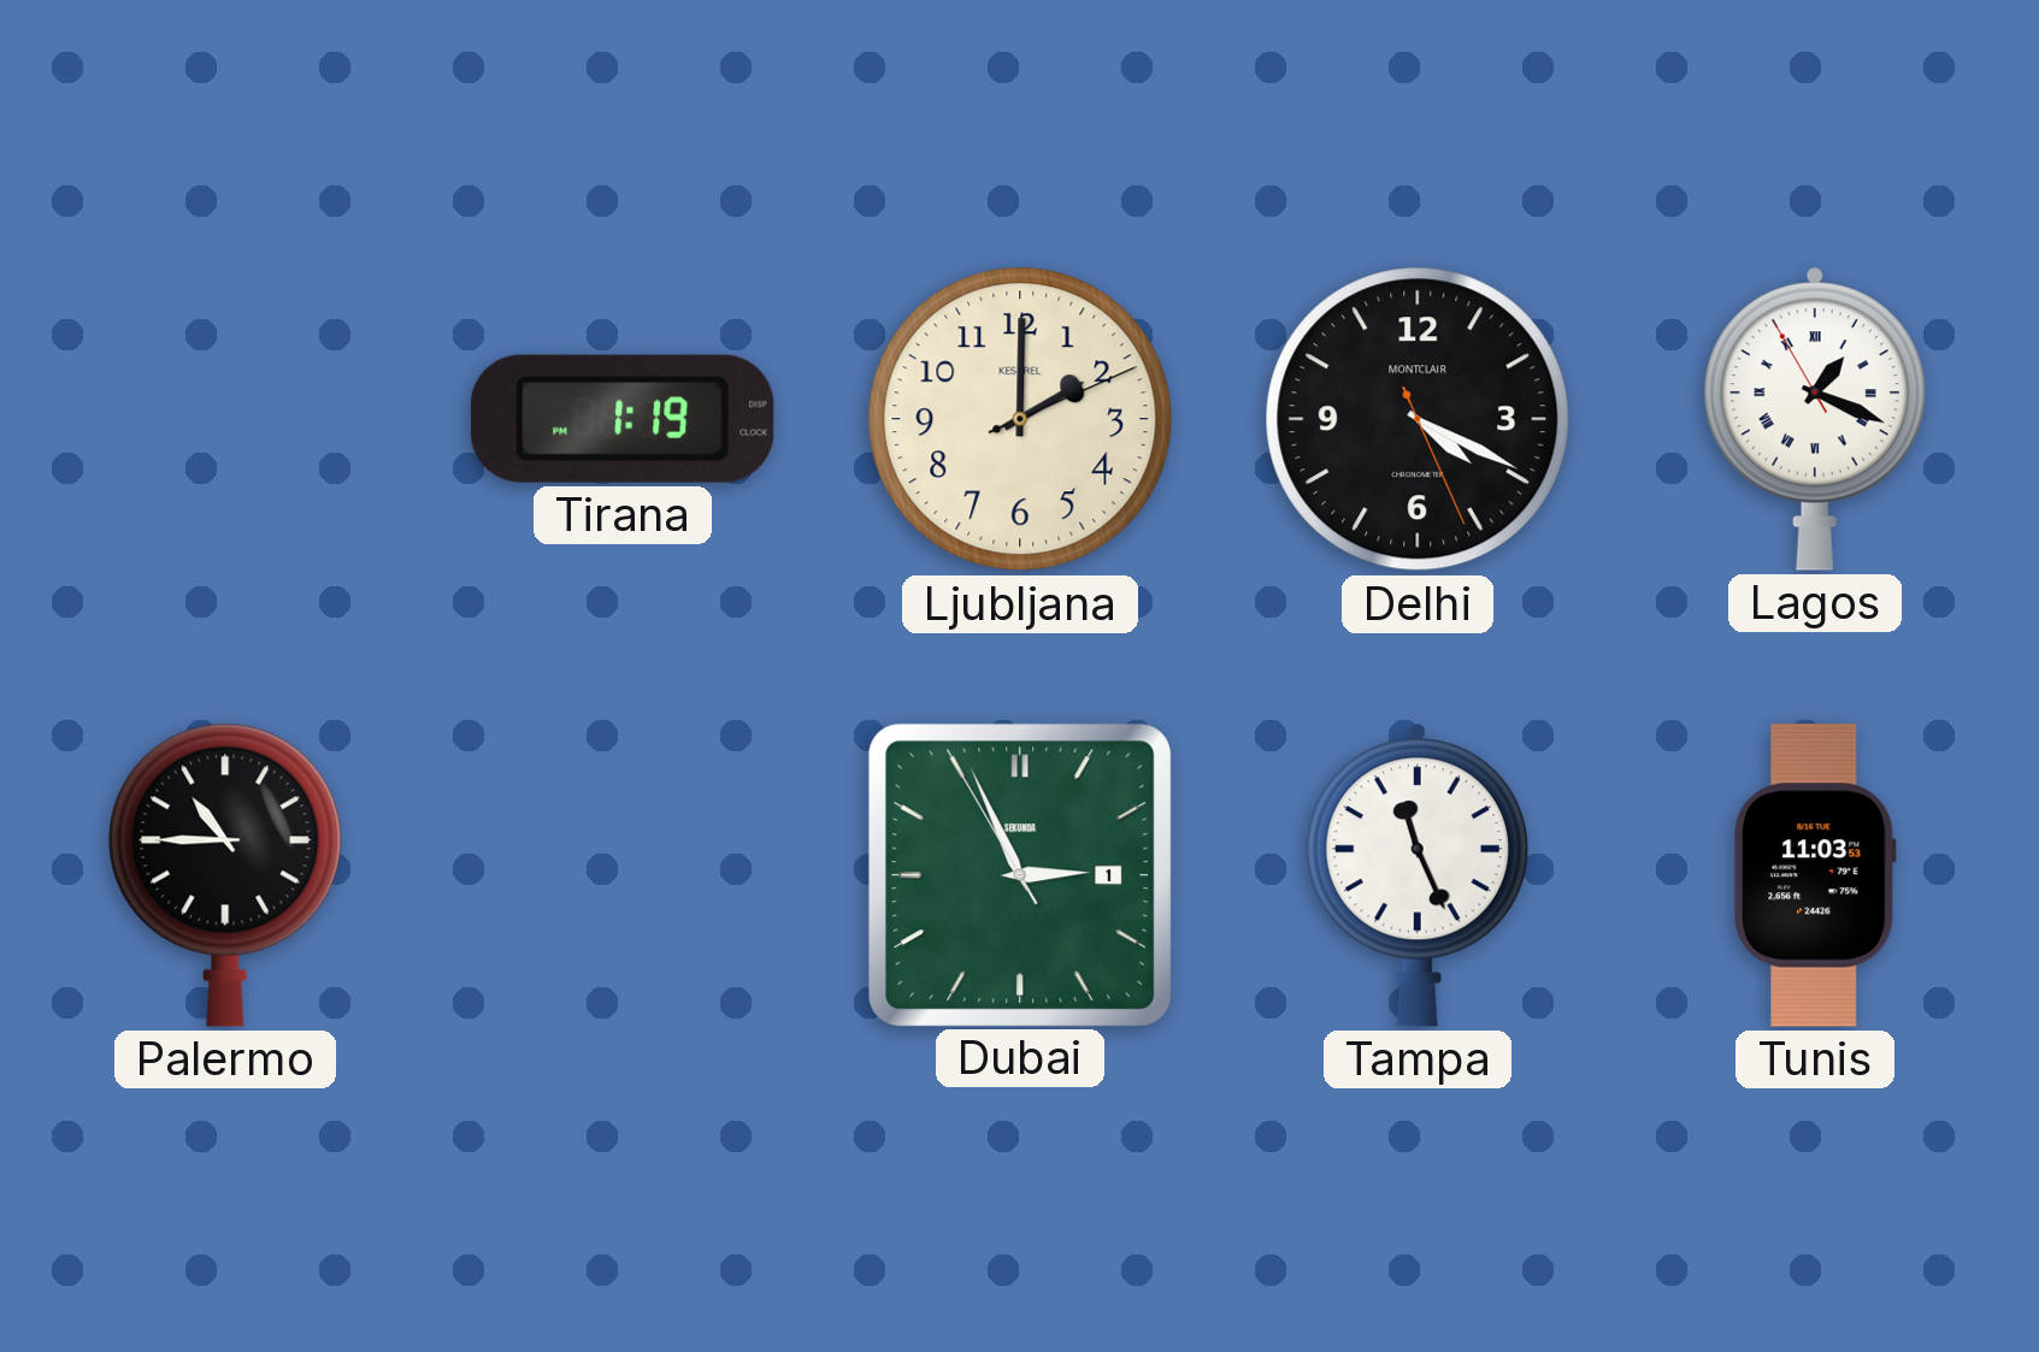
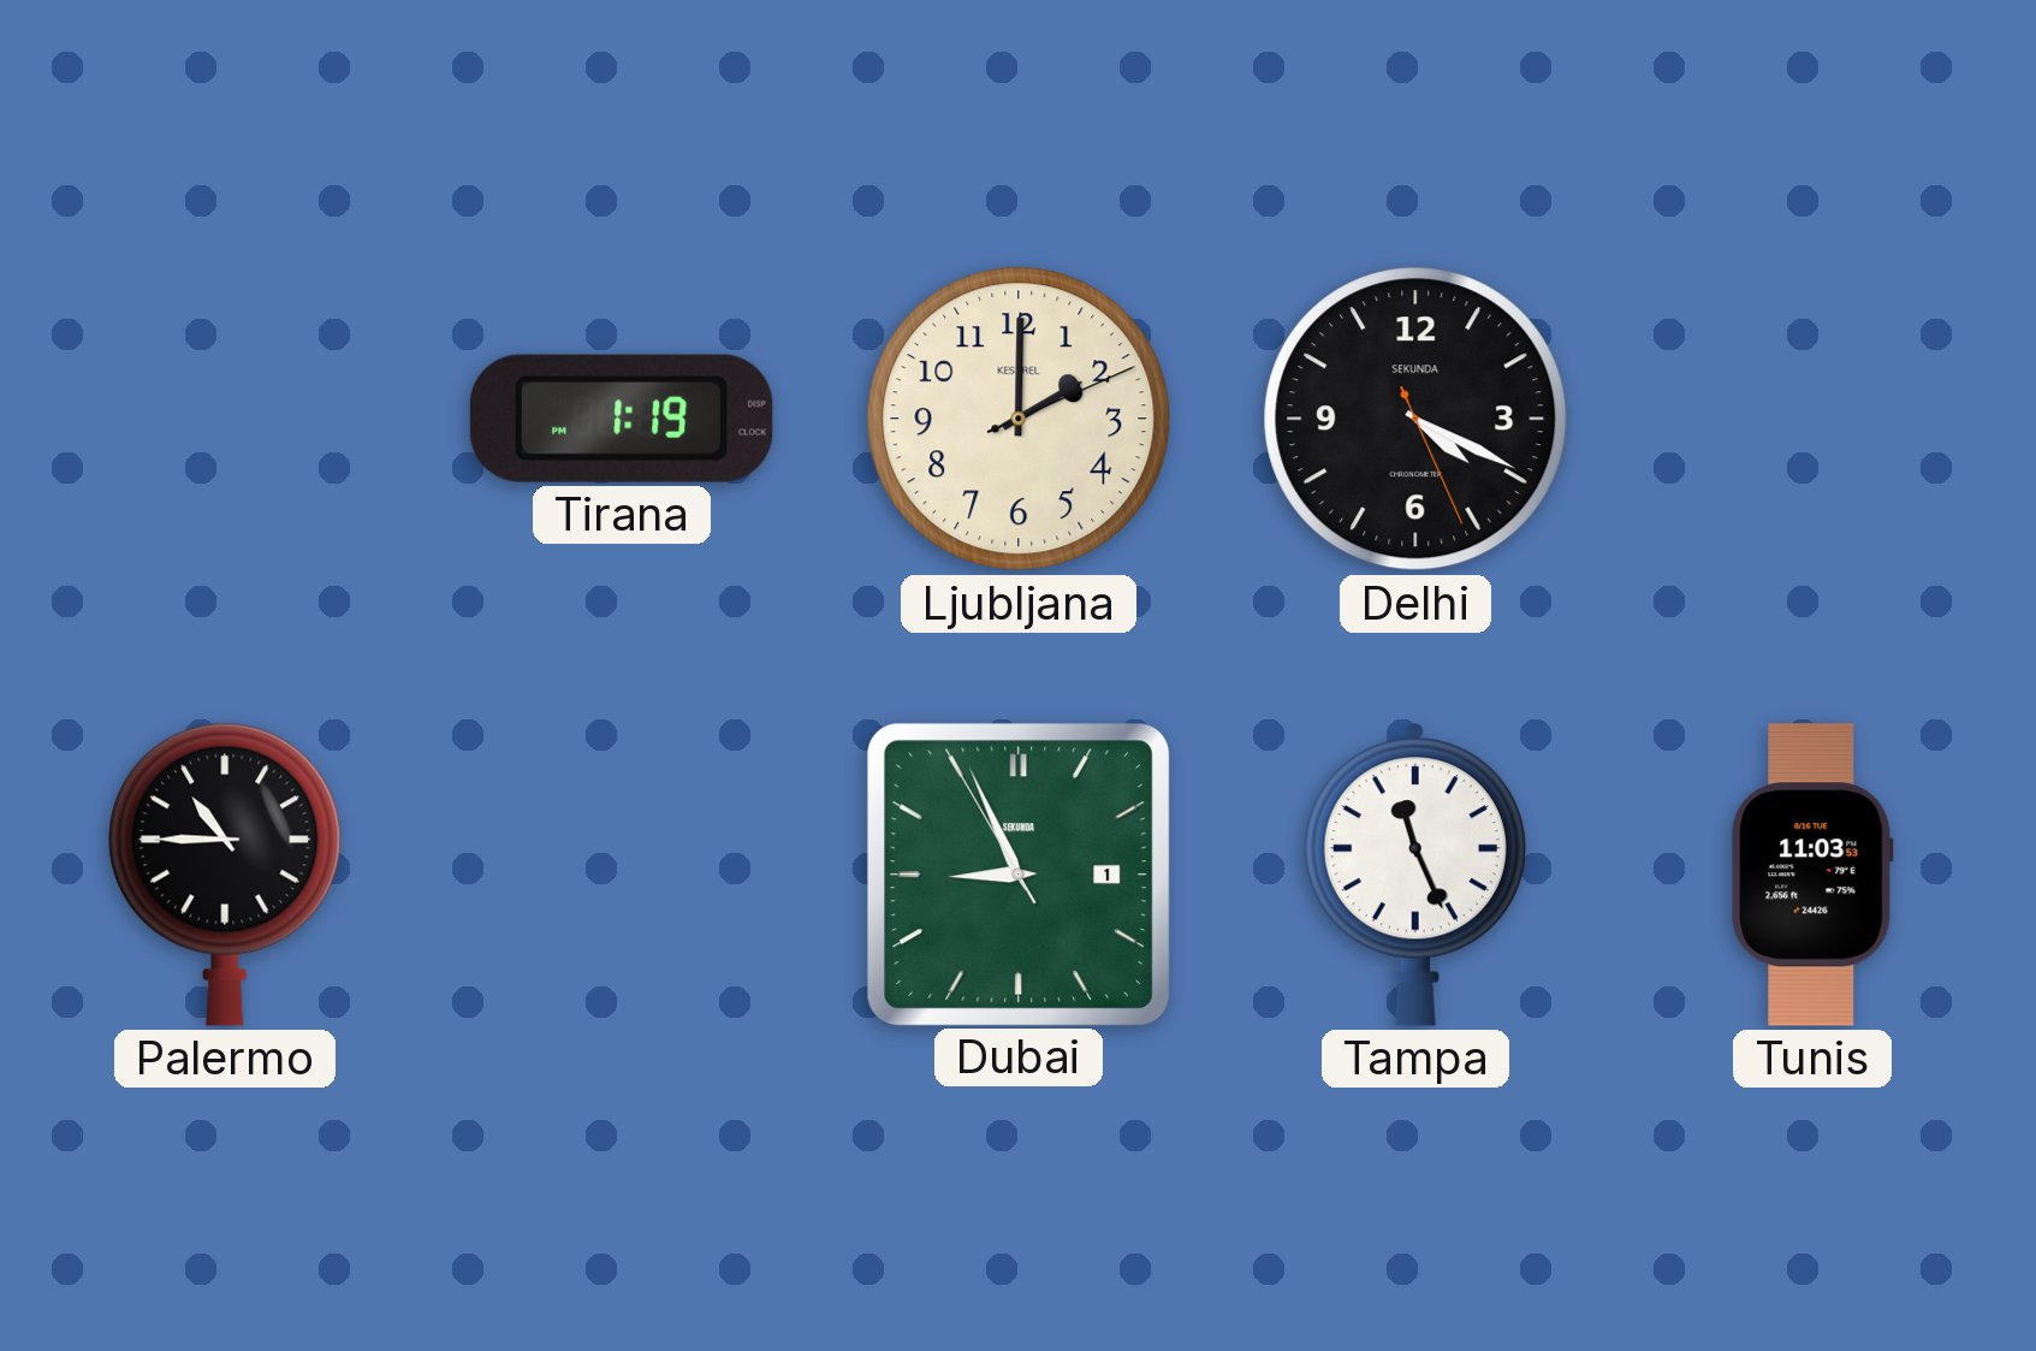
Delhi brand: MONTCLAIR -> SEKUNDA
Lagos: 1:18 -> none
Dubai: 2:55 -> 8:55
